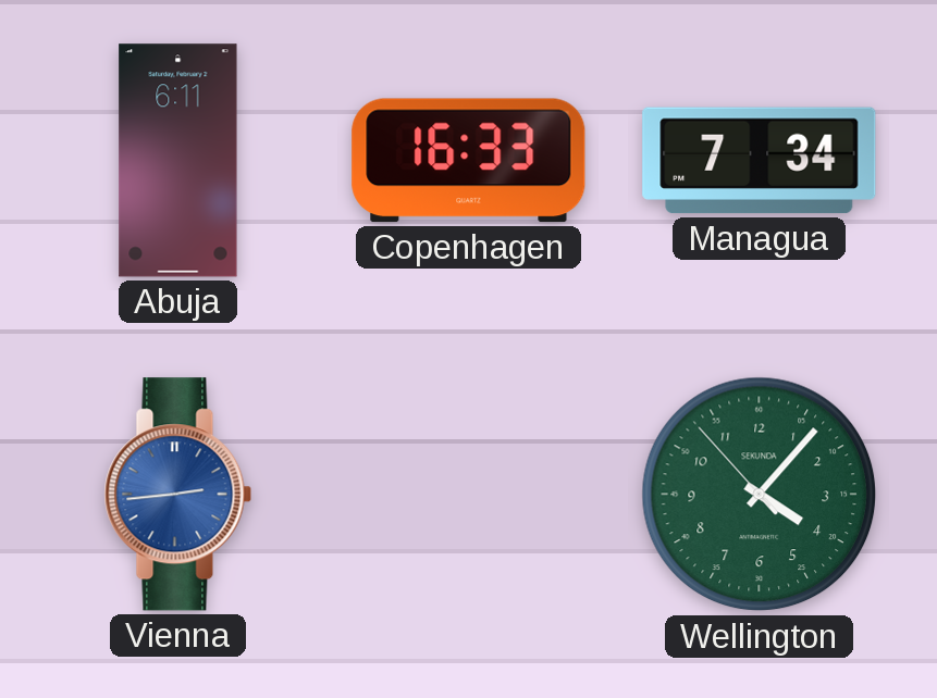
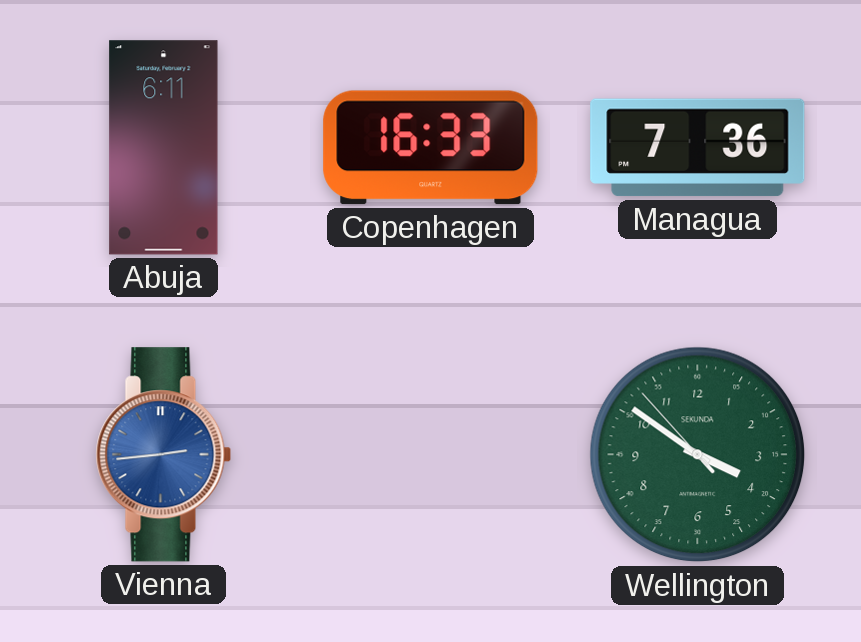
Managua: 7:34 -> 7:36
Wellington: 4:06 -> 3:50
